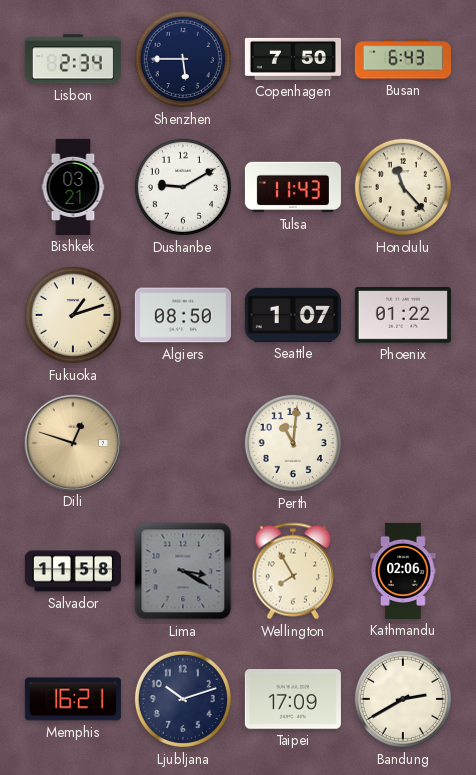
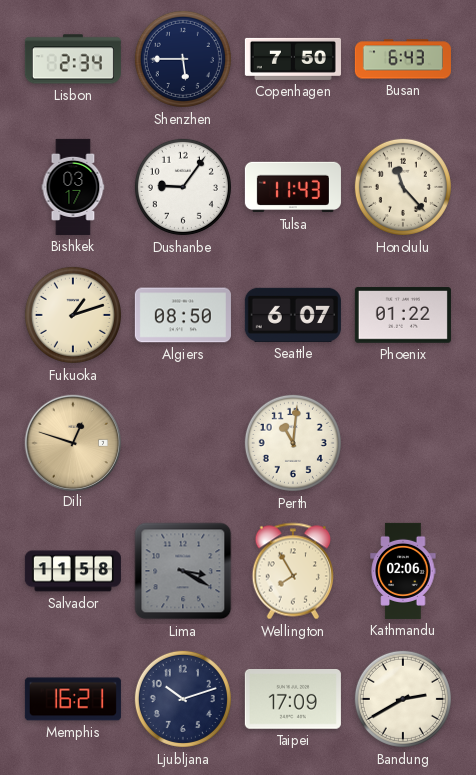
Bishkek: 03:21 -> 03:17
Dushanbe: 9:10 -> 9:06
Seattle: 1:07 -> 6:07
